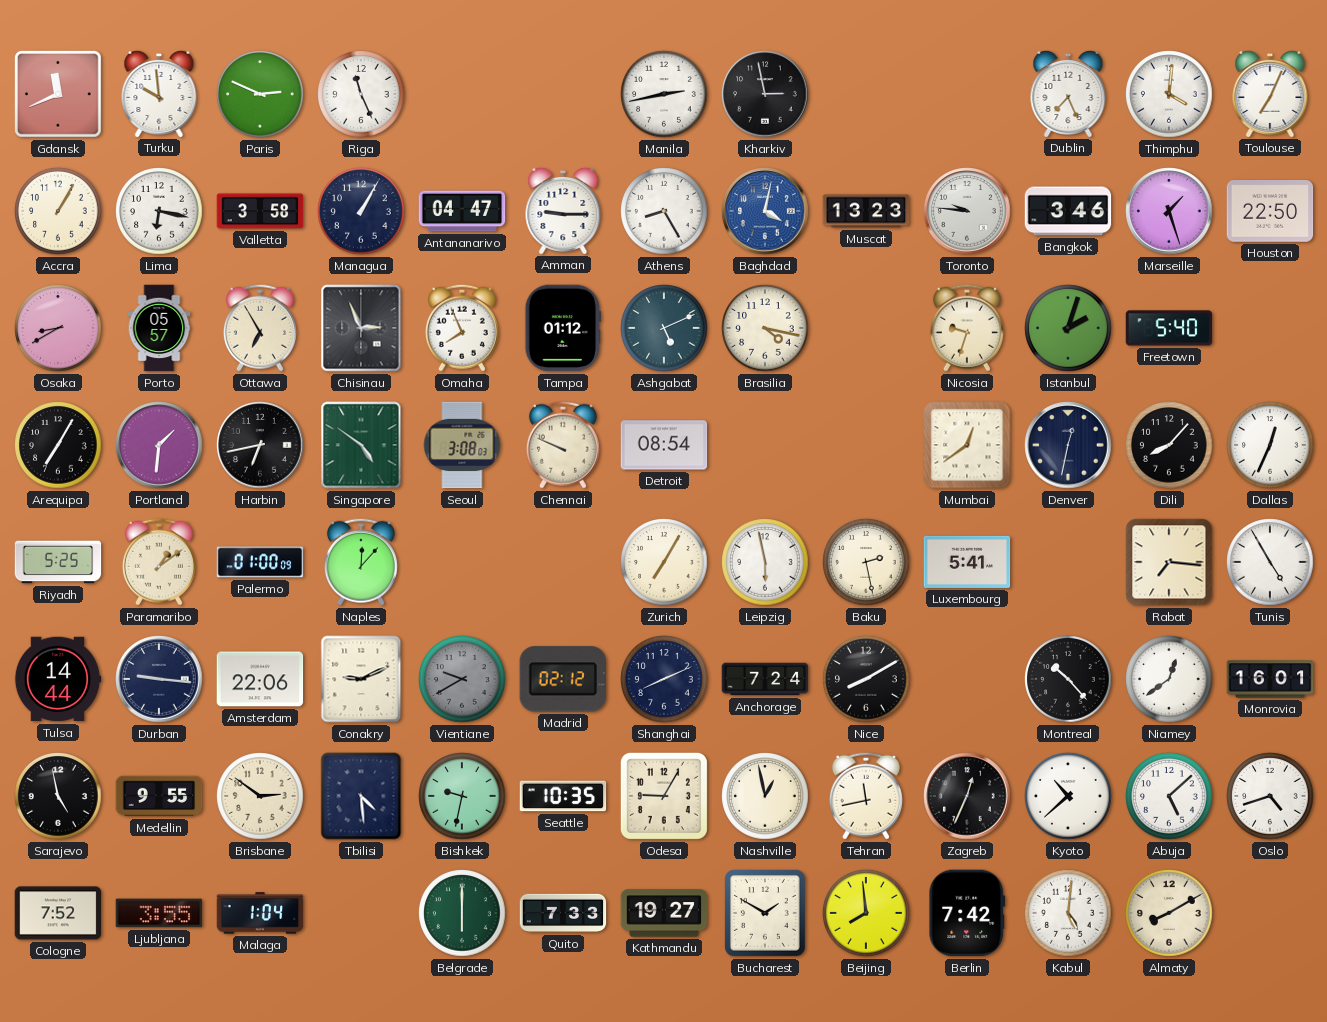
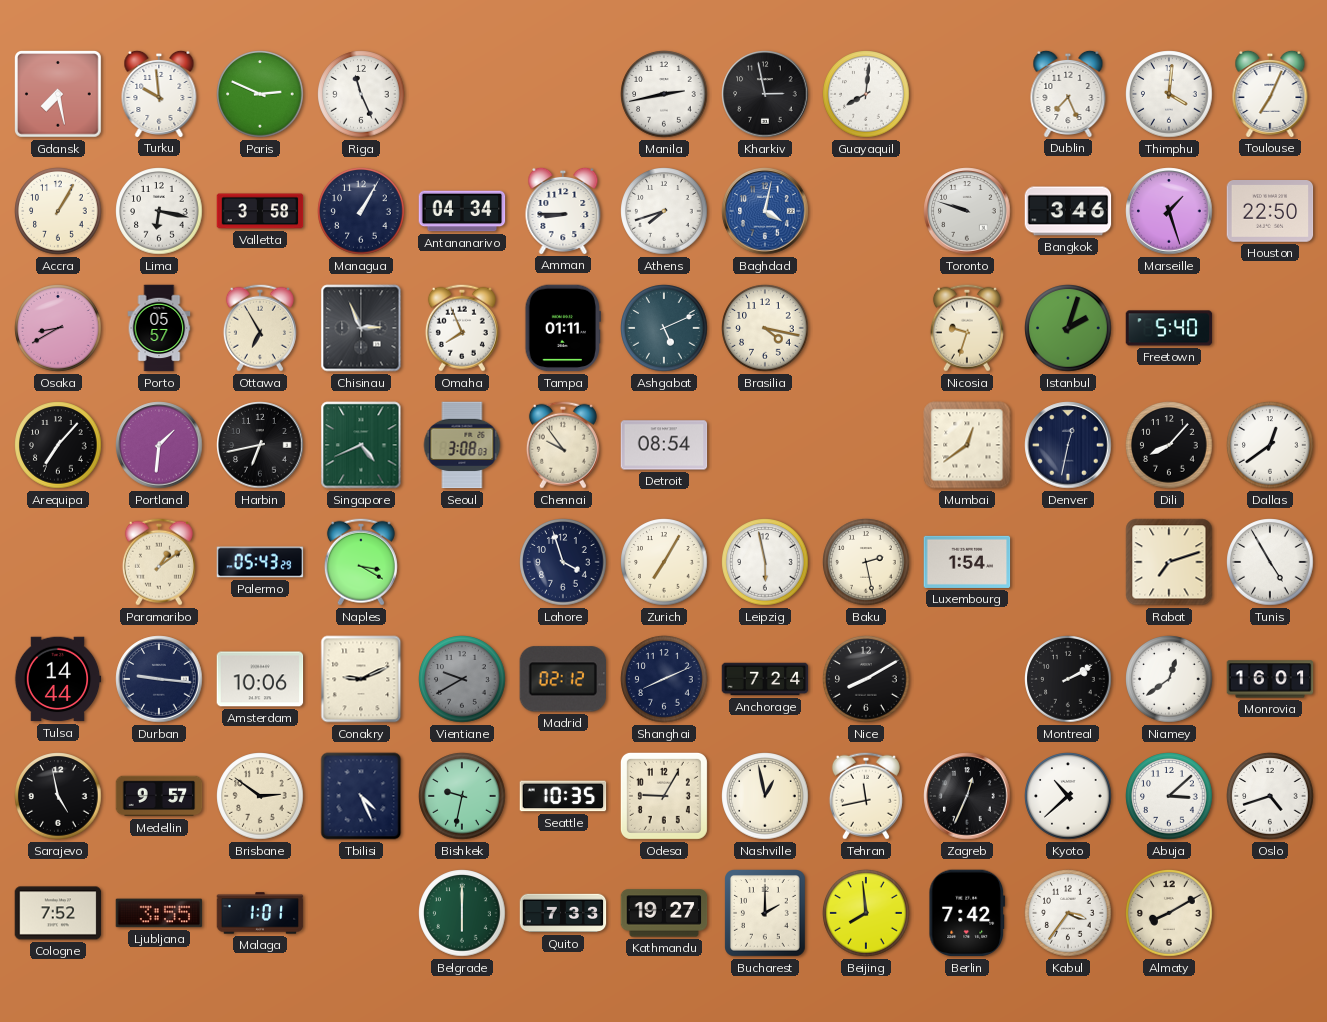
Gdansk: 11:41 -> 7:28
Guayaquil: none -> 8:01
Antananarivo: 04:47 -> 04:34
Amman: 9:15 -> 8:45
Athens: 8:25 -> 7:42
Muscat: 13:23 -> none
Toronto: 9:46 -> 9:48
Tampa: 01:12 -> 01:11
Arequipa: 7:05 -> 7:07
Singapore: 4:51 -> 4:41
Chennai: 9:49 -> 9:54
Dallas: 12:34 -> 12:39
Riyadh: 5:25 -> none
Palermo: 01:00 -> 05:43
Naples: 12:07 -> 3:20
Lahore: none -> 3:57
Luxembourg: 5:41 -> 1:54
Rabat: 7:16 -> 7:12
Amsterdam: 22:06 -> 10:06
Montreal: 10:23 -> 2:10
Medellin: 9:55 -> 9:57
Tbilisi: 4:29 -> 4:26
Abuja: 5:08 -> 3:08
Malaga: 1:04 -> 1:01
Bucharest: 1:50 -> 2:00
Kabul: 5:01 -> 3:36
